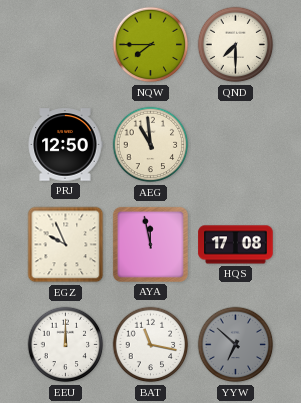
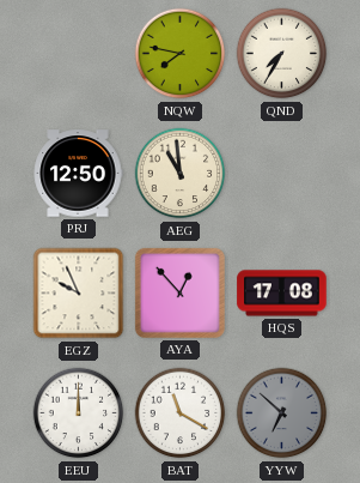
NQW: 7:45 -> 7:47
QND: 7:30 -> 7:35
AYA: 11:58 -> 12:53
BAT: 11:17 -> 11:20
